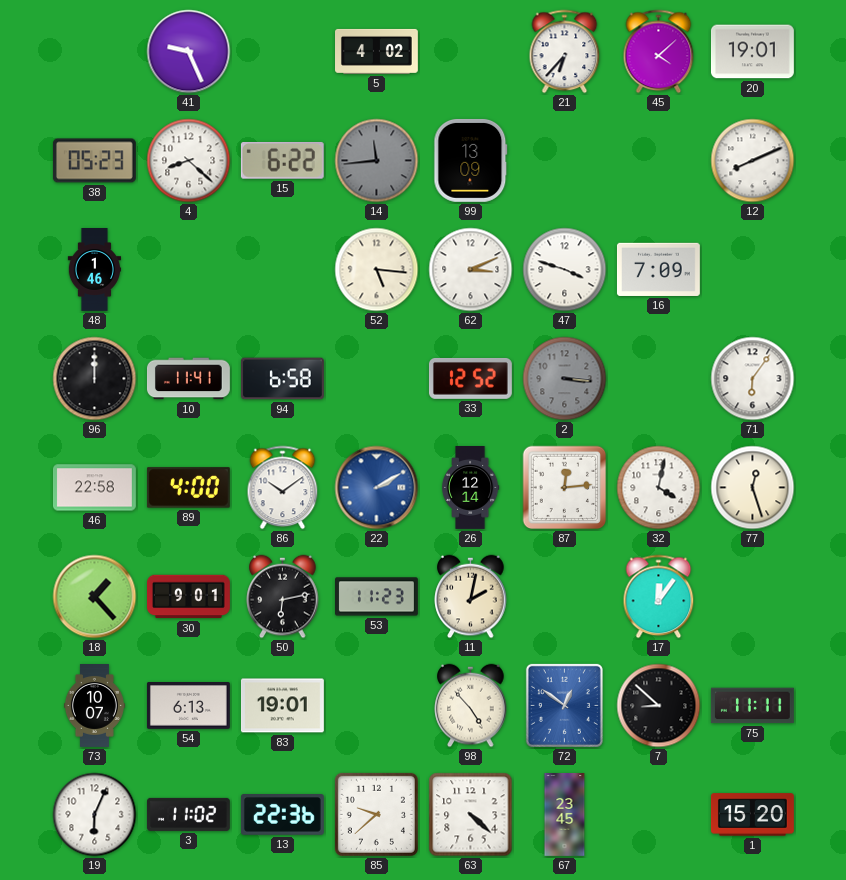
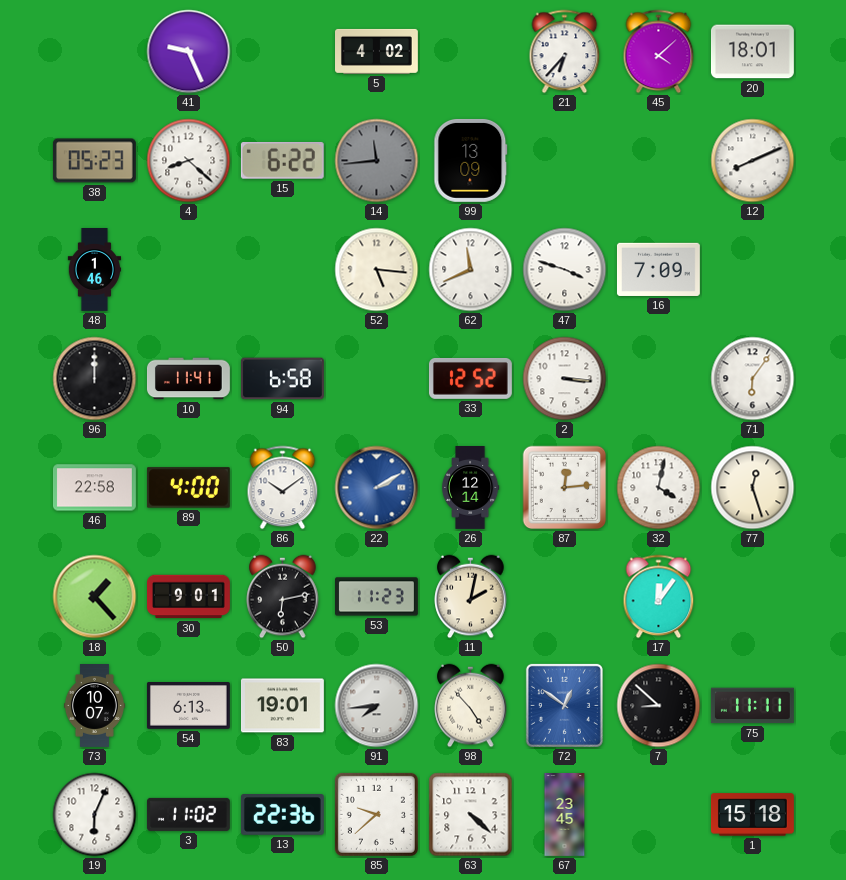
20: 19:01 -> 18:01
62: 3:11 -> 11:41
2 dial: grey -> white
91: none -> 7:44
1: 15:20 -> 15:18
